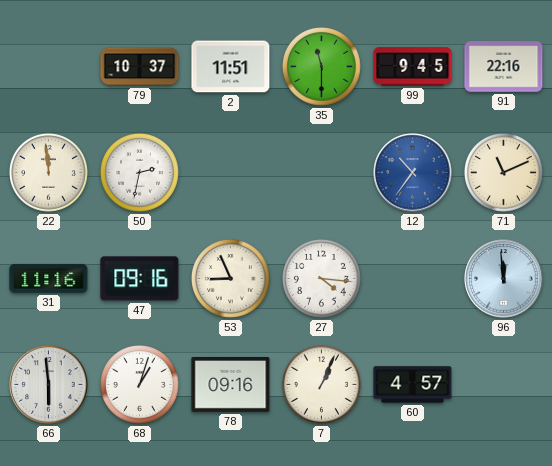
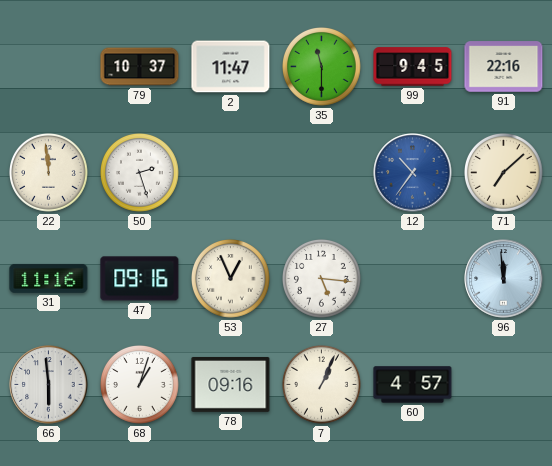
2: 11:51 -> 11:47
50: 2:32 -> 2:27
71: 11:11 -> 7:08
53: 8:56 -> 12:56
27: 4:16 -> 5:16
